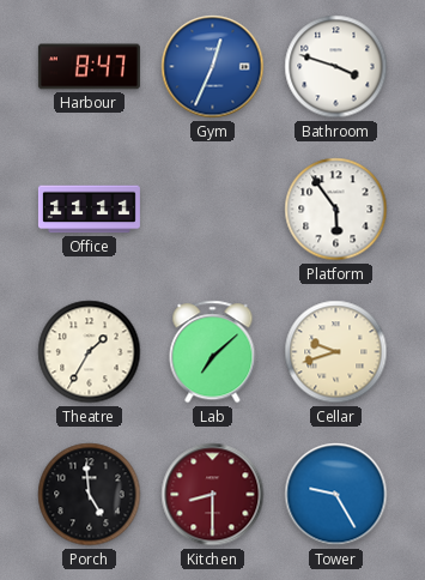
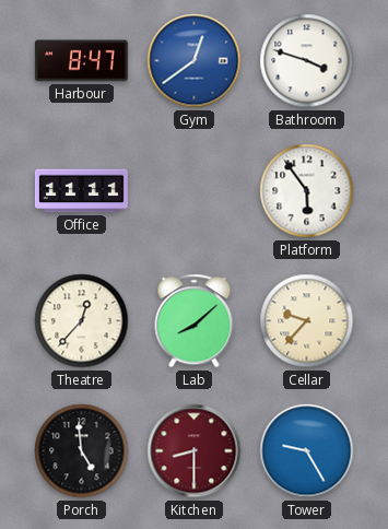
Gym: 12:34 -> 12:39
Theatre: 1:35 -> 12:37
Lab: 7:08 -> 8:08
Cellar: 9:42 -> 9:37
